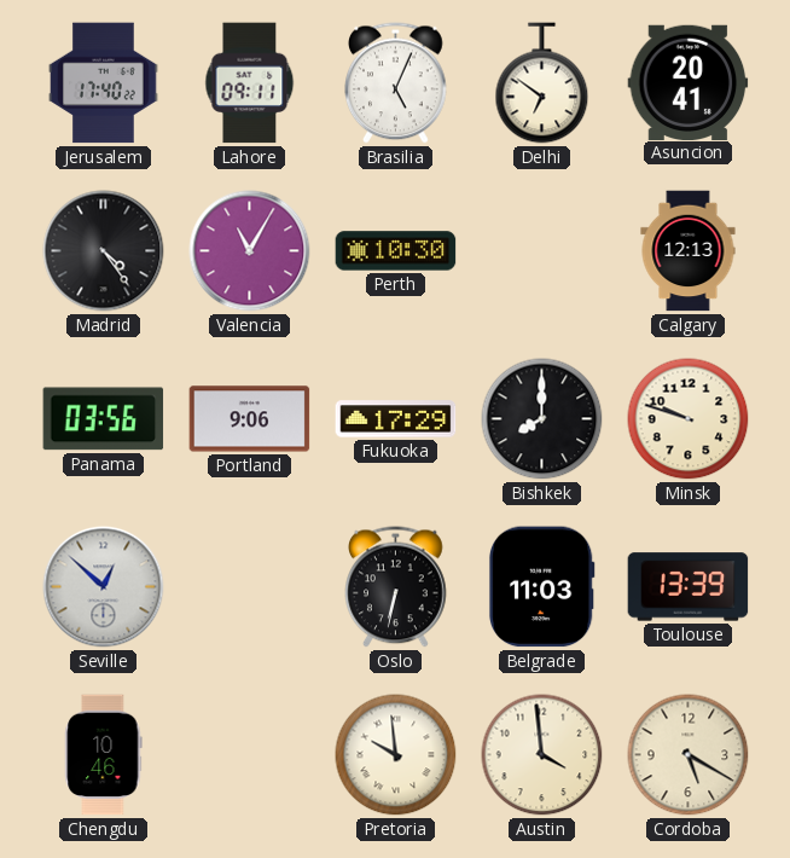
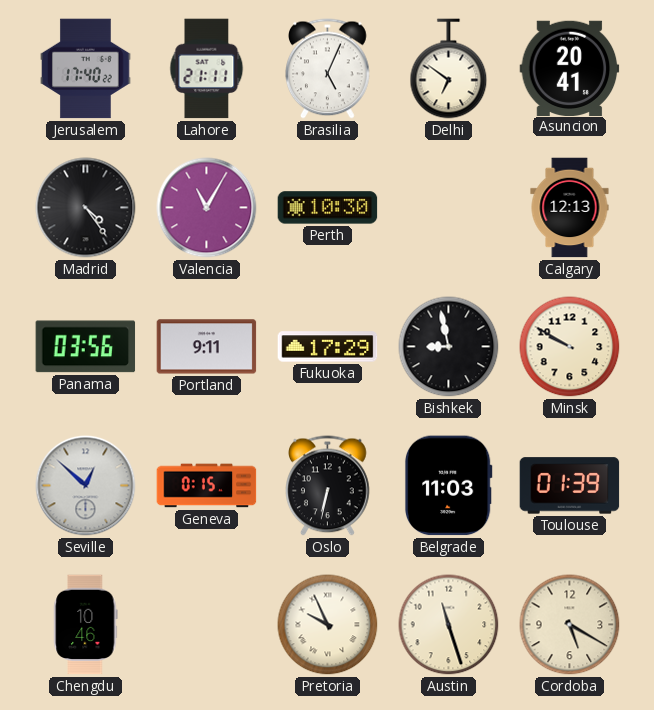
Lahore: 09:11 -> 21:11
Portland: 9:06 -> 9:11
Bishkek: 8:00 -> 8:58
Minsk: 9:48 -> 9:50
Geneva: none -> 0:15
Toulouse: 13:39 -> 01:39
Pretoria: 9:59 -> 9:56
Austin: 3:59 -> 11:27
